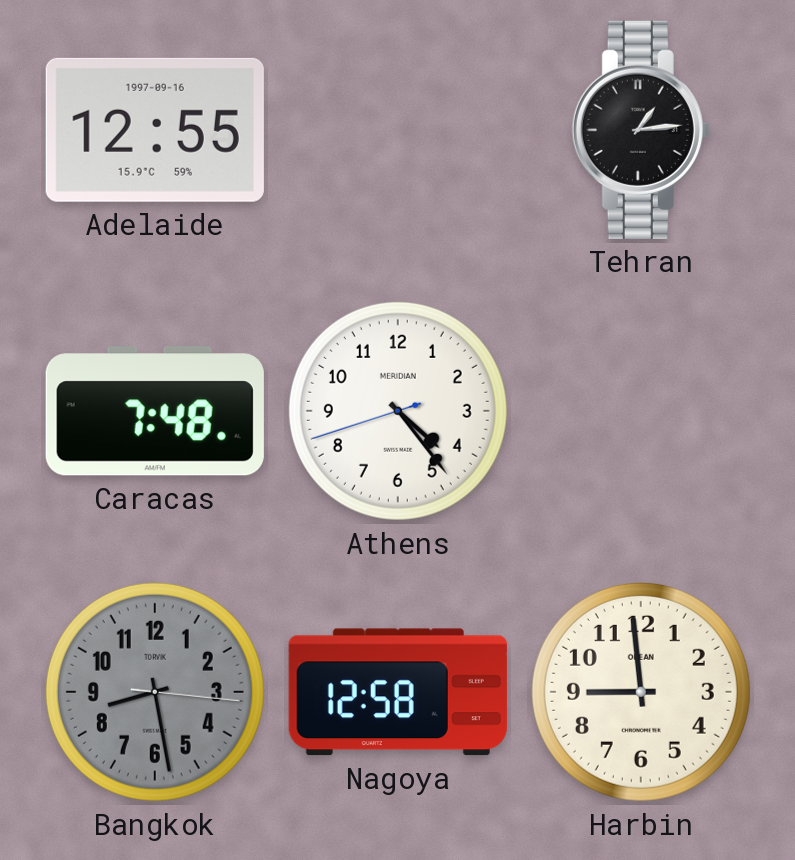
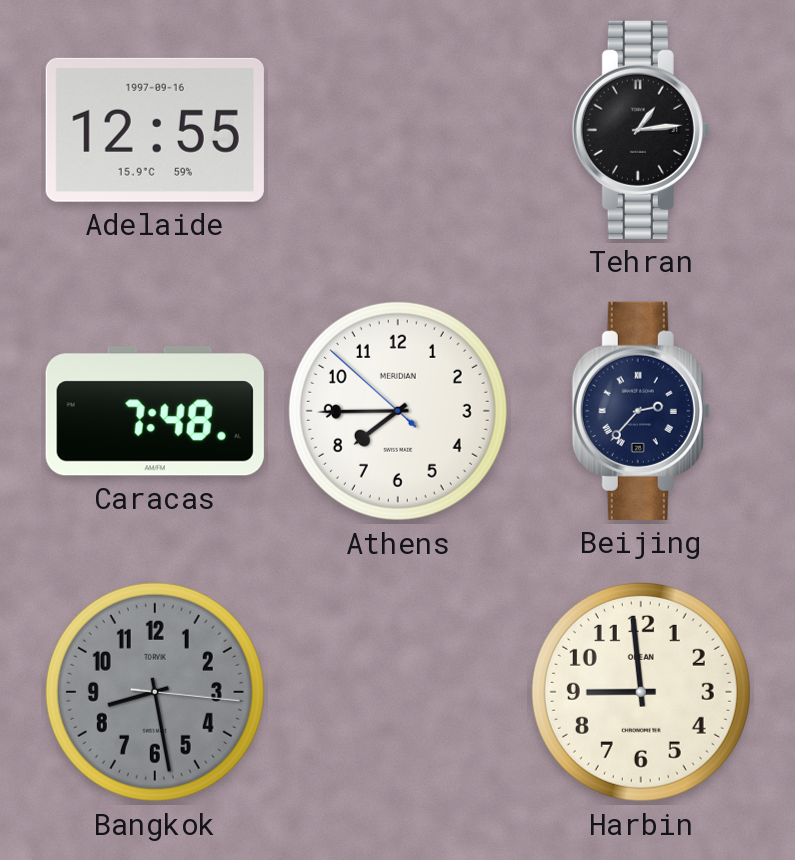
Athens: 4:23 -> 7:44
Beijing: none -> 2:37
Nagoya: 12:58 -> none
